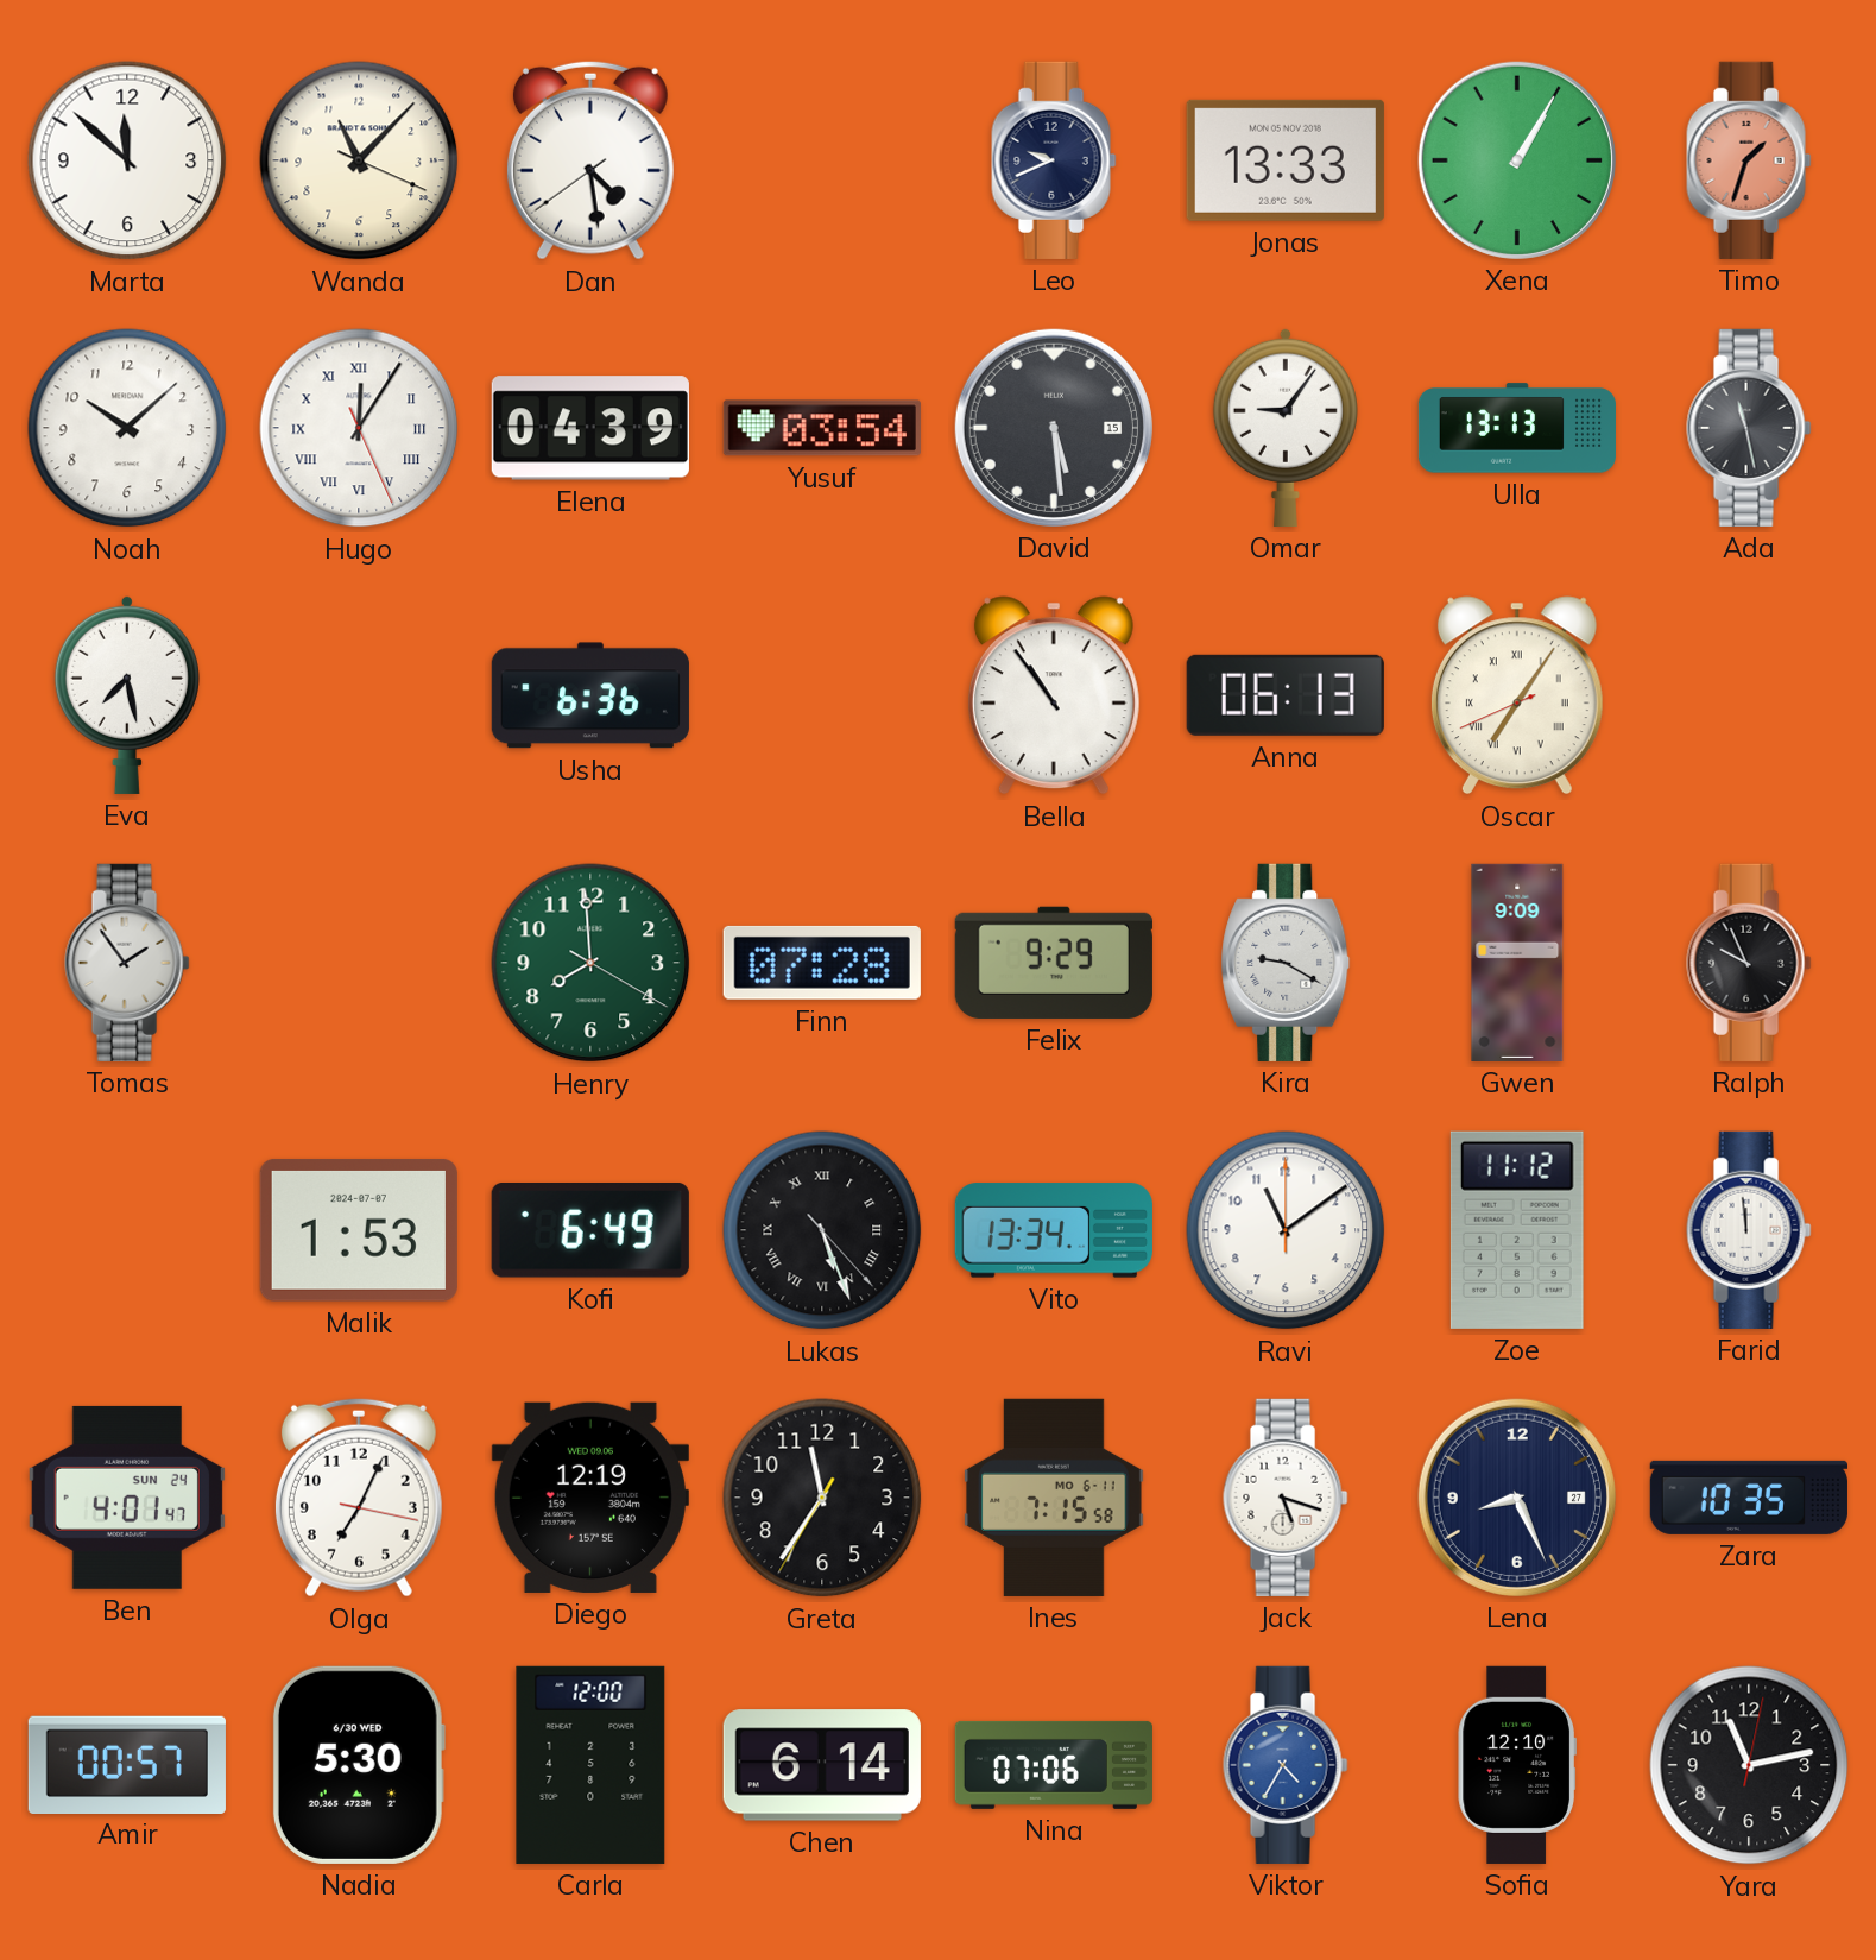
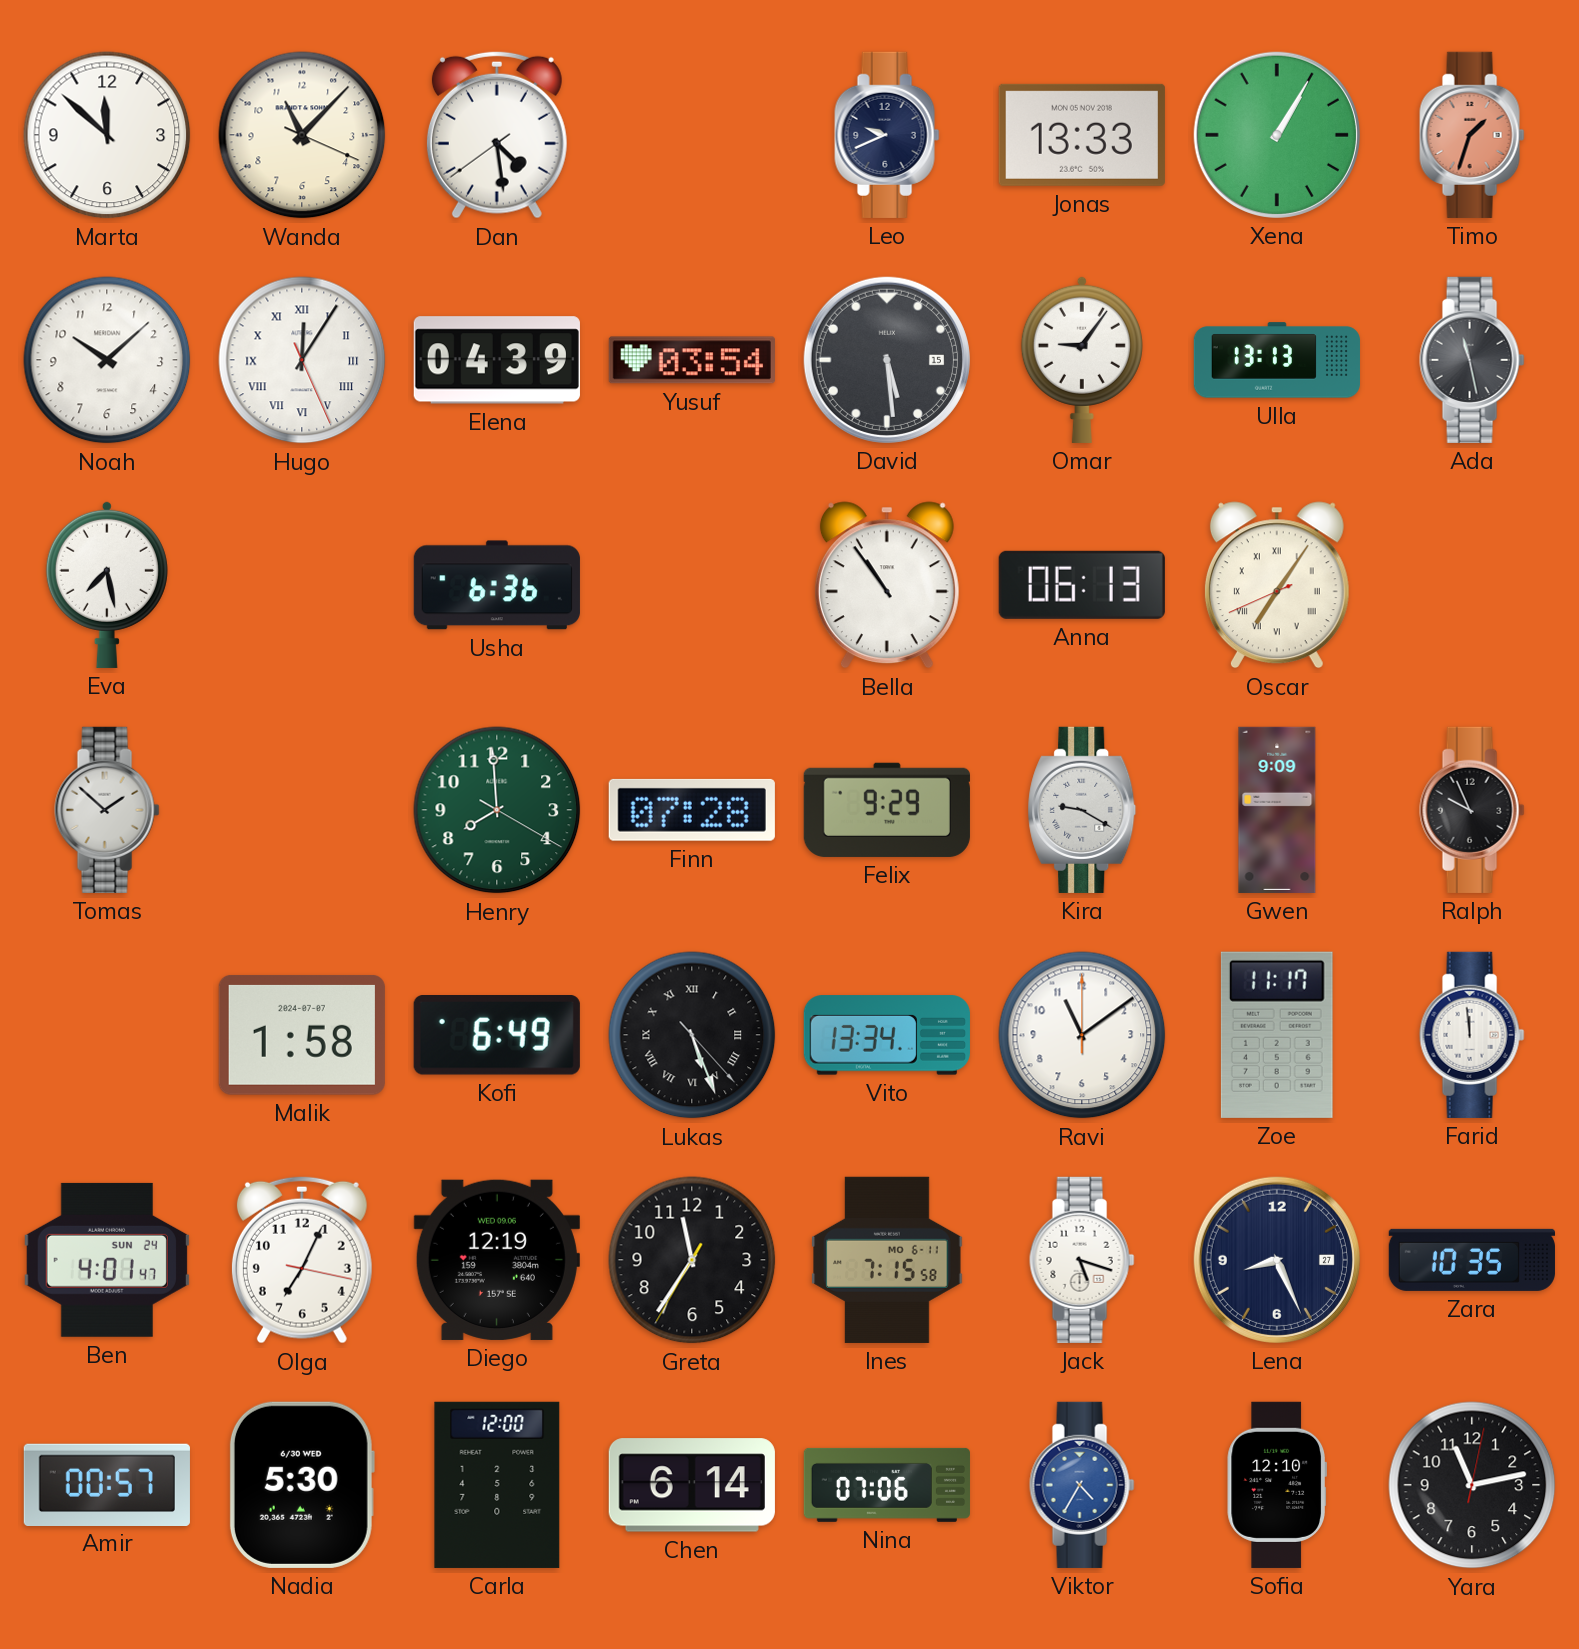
Tomas: 1:54 -> 1:52
Malik: 1:53 -> 1:58
Zoe: 11:12 -> 11:17
